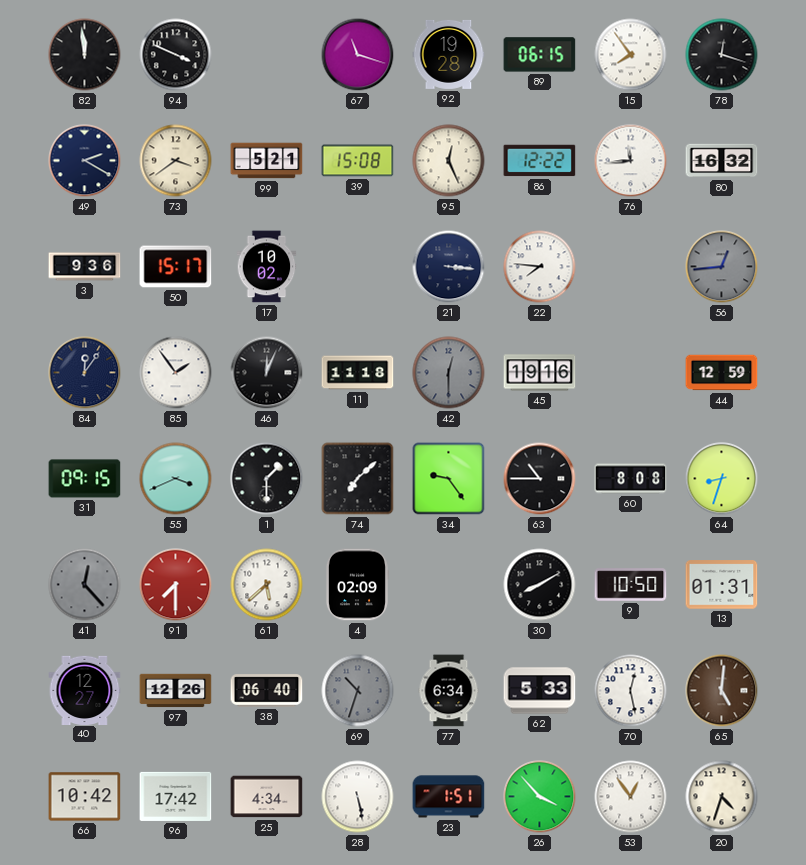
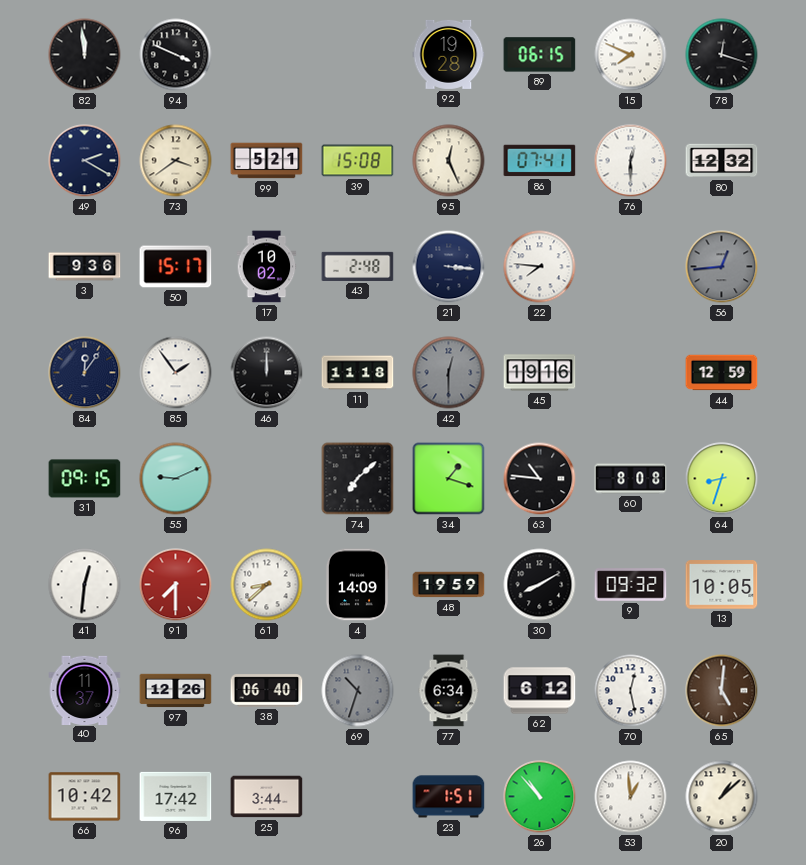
67: 11:18 -> none
15: 7:54 -> 7:49
86: 12:22 -> 07:41
76: 11:44 -> 12:30
80: 16:32 -> 12:32
43: none -> 2:48
46: 12:04 -> 12:00
55: 3:41 -> 9:11
1: 1:30 -> none
34: 9:24 -> 1:18
63: 10:45 -> 10:46
41: 12:23 -> 12:31
41 dial: grey -> white
61: 5:38 -> 8:38
4: 02:09 -> 14:09
48: none -> 19:59
9: 10:50 -> 09:32
13: 01:31 -> 10:05
40: 12:27 -> 11:37
62: 5:33 -> 6:12
25: 4:34 -> 3:44
28: 5:28 -> none
26: 3:53 -> 10:53
53: 12:54 -> 12:59
20: 4:33 -> 1:08
